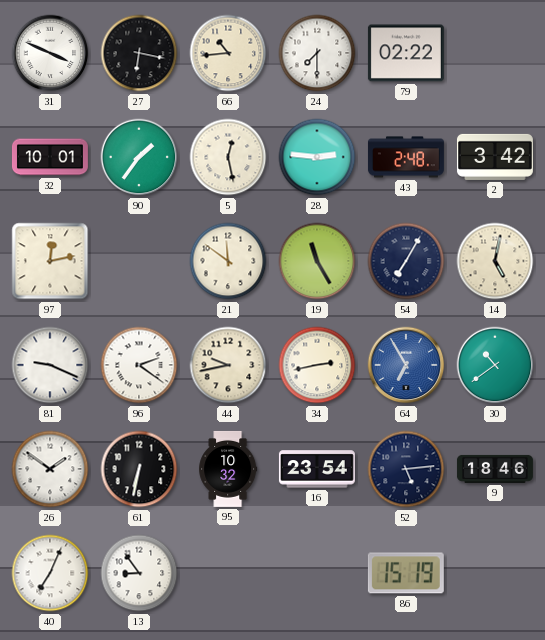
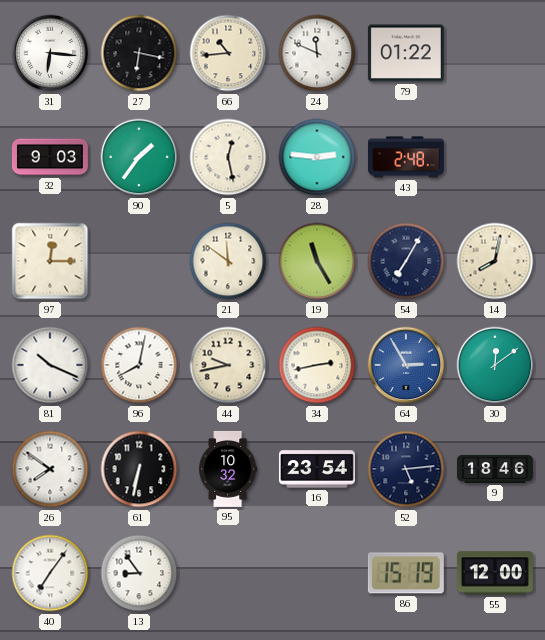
31: 3:49 -> 6:16
24: 7:30 -> 11:49
79: 02:22 -> 01:22
32: 10:01 -> 9:03
2: 3:42 -> none
97: 12:13 -> 12:15
14: 5:02 -> 8:02
81: 9:19 -> 10:19
96: 2:21 -> 8:02
64: 6:55 -> 2:55
30: 10:39 -> 12:09
26: 1:51 -> 7:51
40: 7:04 -> 7:06
55: none -> 12:00
